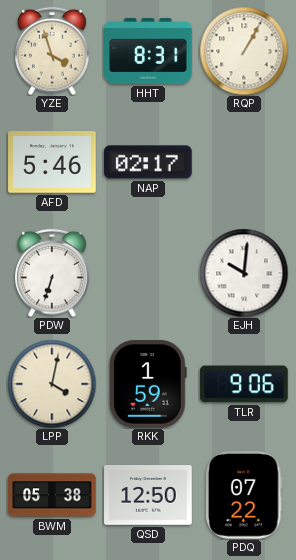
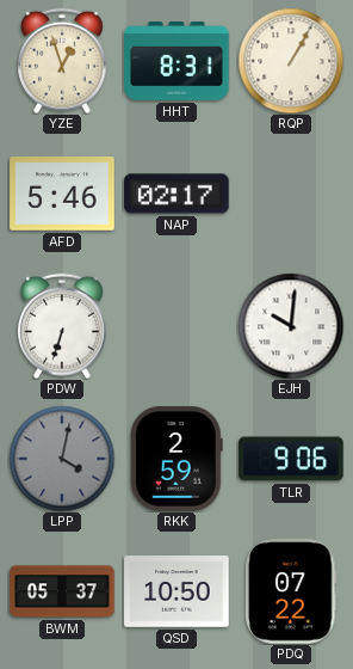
YZE: 3:57 -> 12:57
LPP dial: cream -> grey
RKK: 1:59 -> 2:59
BWM: 05:38 -> 05:37
QSD: 12:50 -> 10:50
